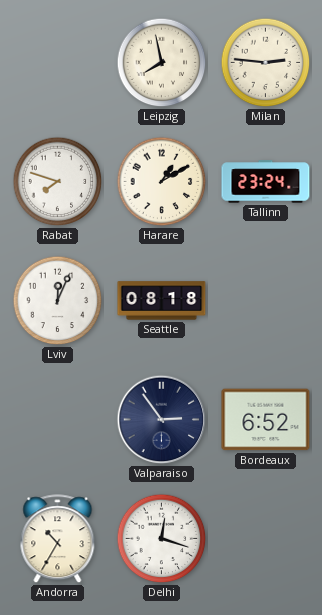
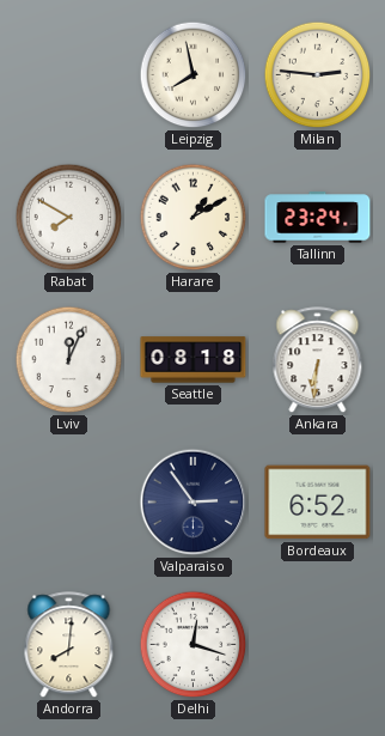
Rabat: 7:48 -> 7:50
Ankara: none -> 6:31
Andorra: 10:35 -> 8:01
